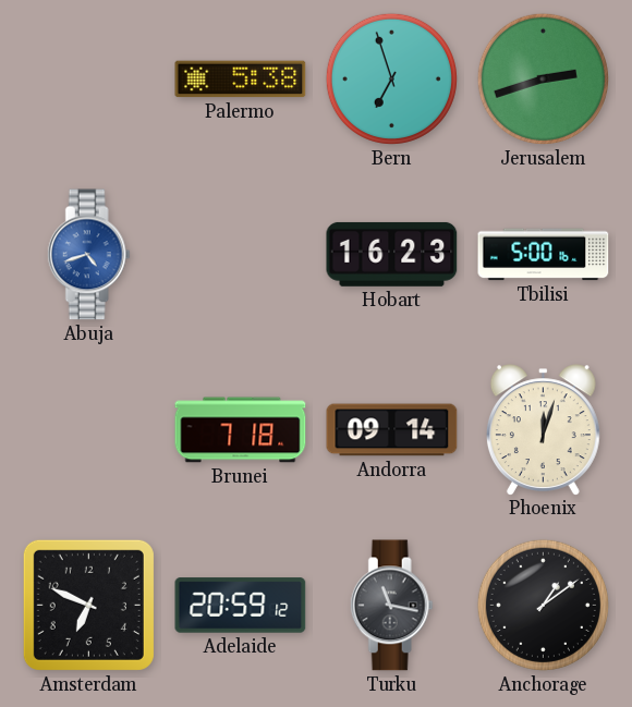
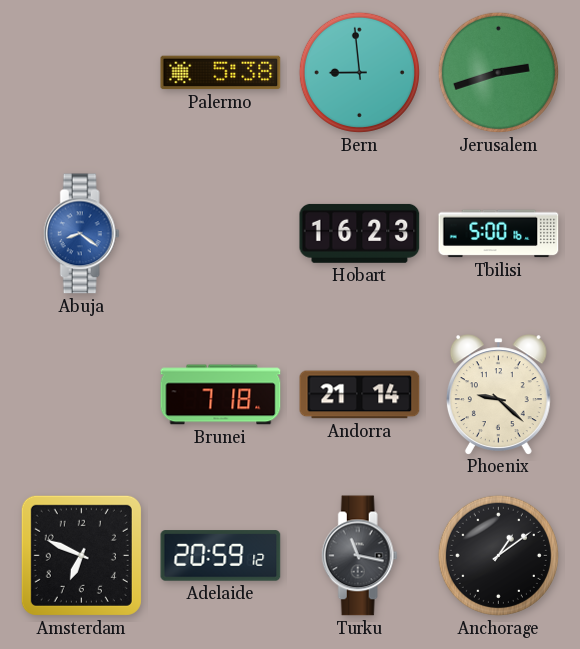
Bern: 6:57 -> 8:59
Abuja: 4:42 -> 8:21
Andorra: 09:14 -> 21:14
Phoenix: 12:03 -> 9:22
